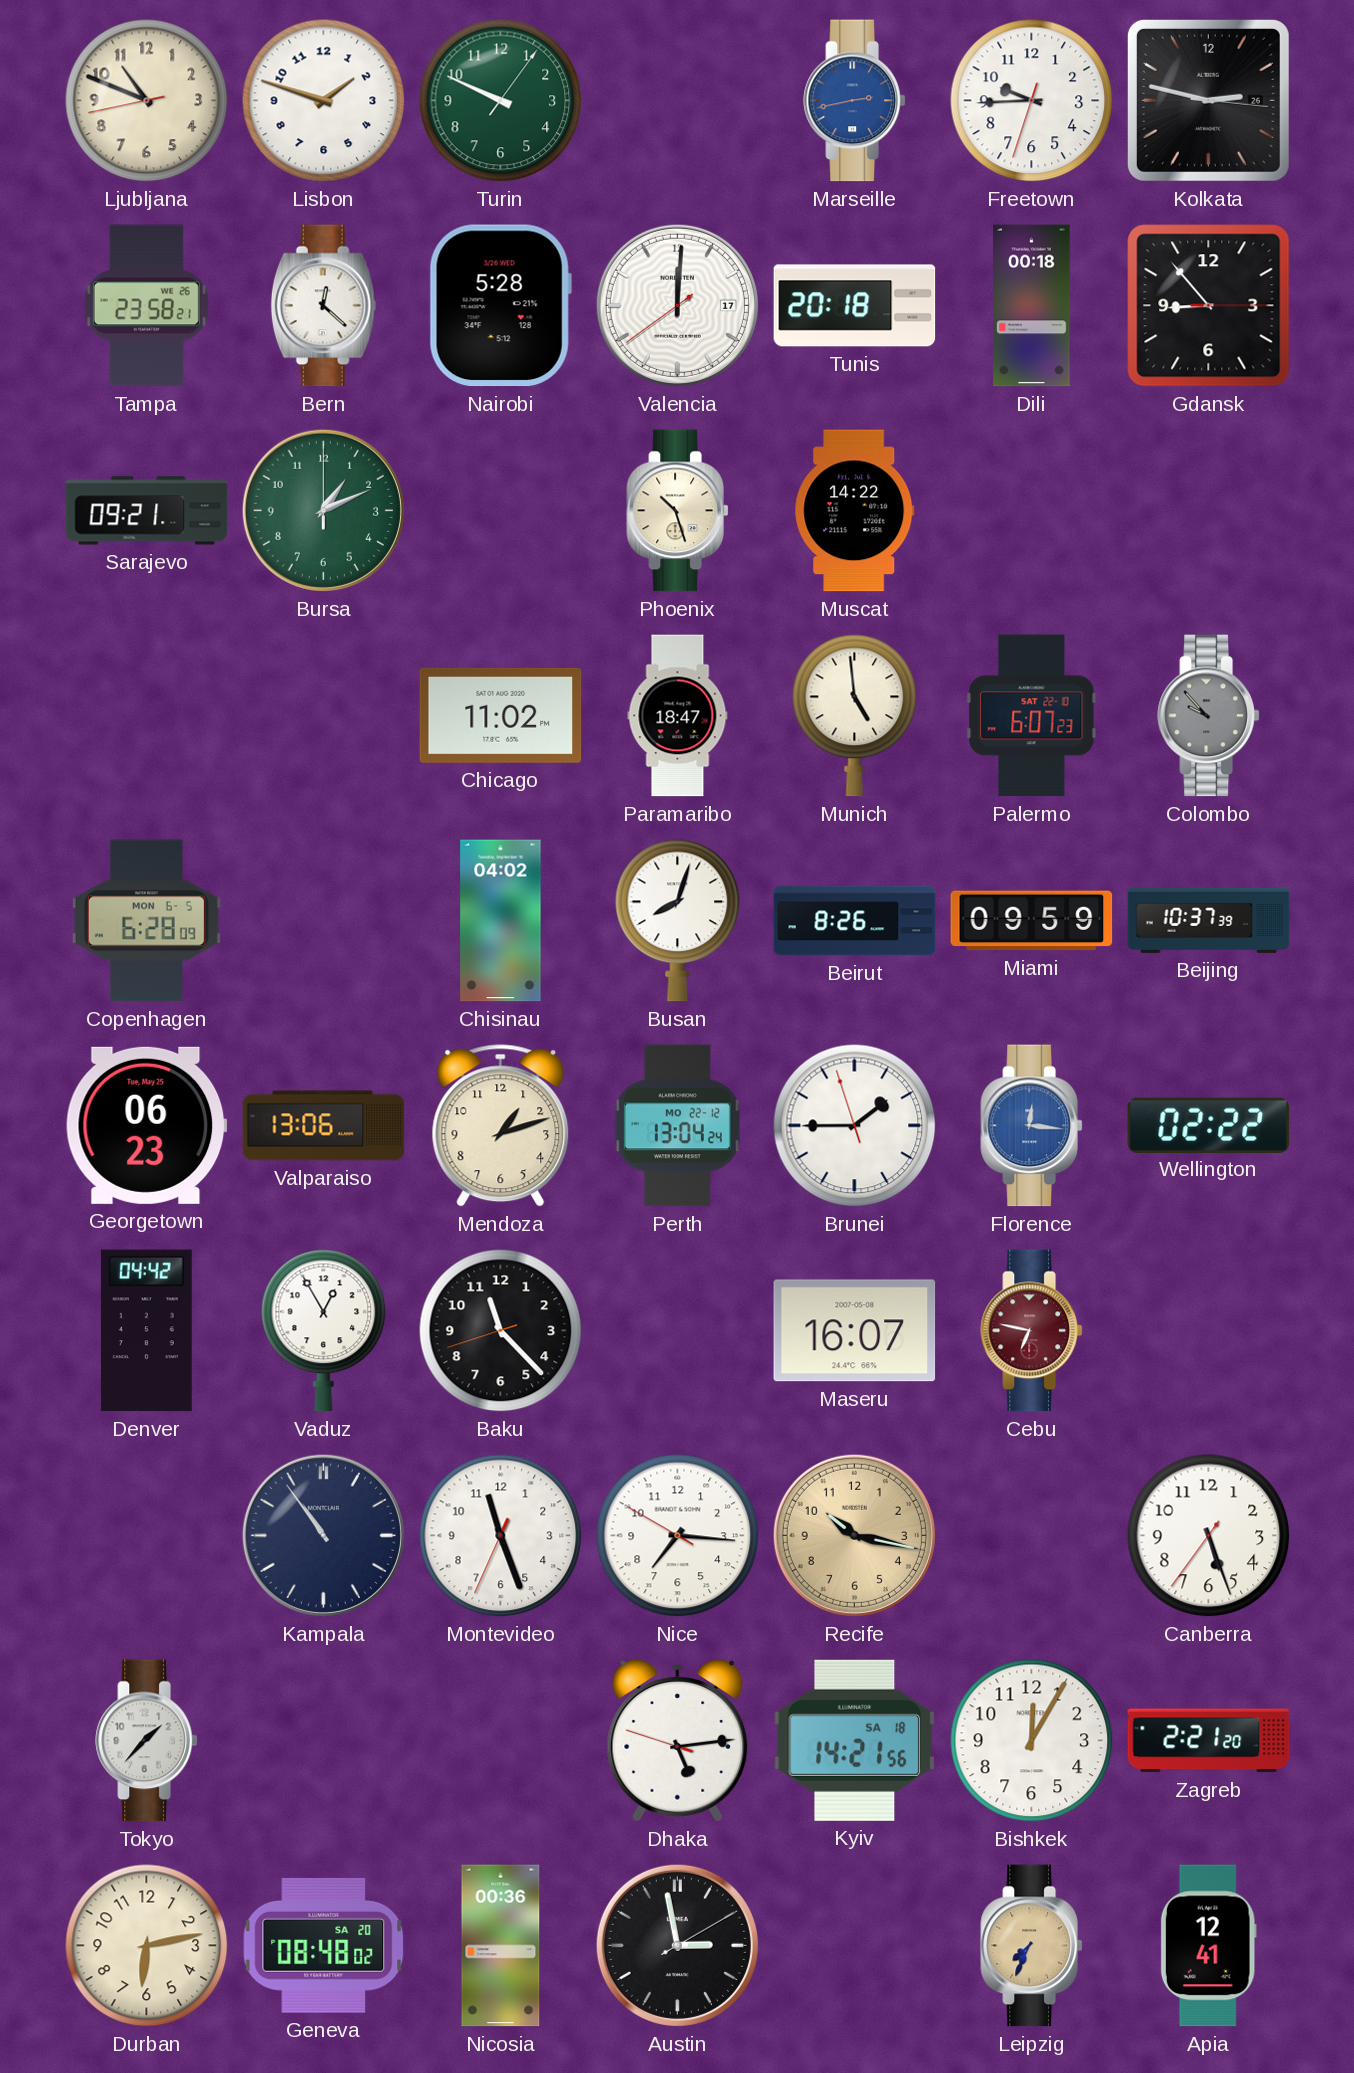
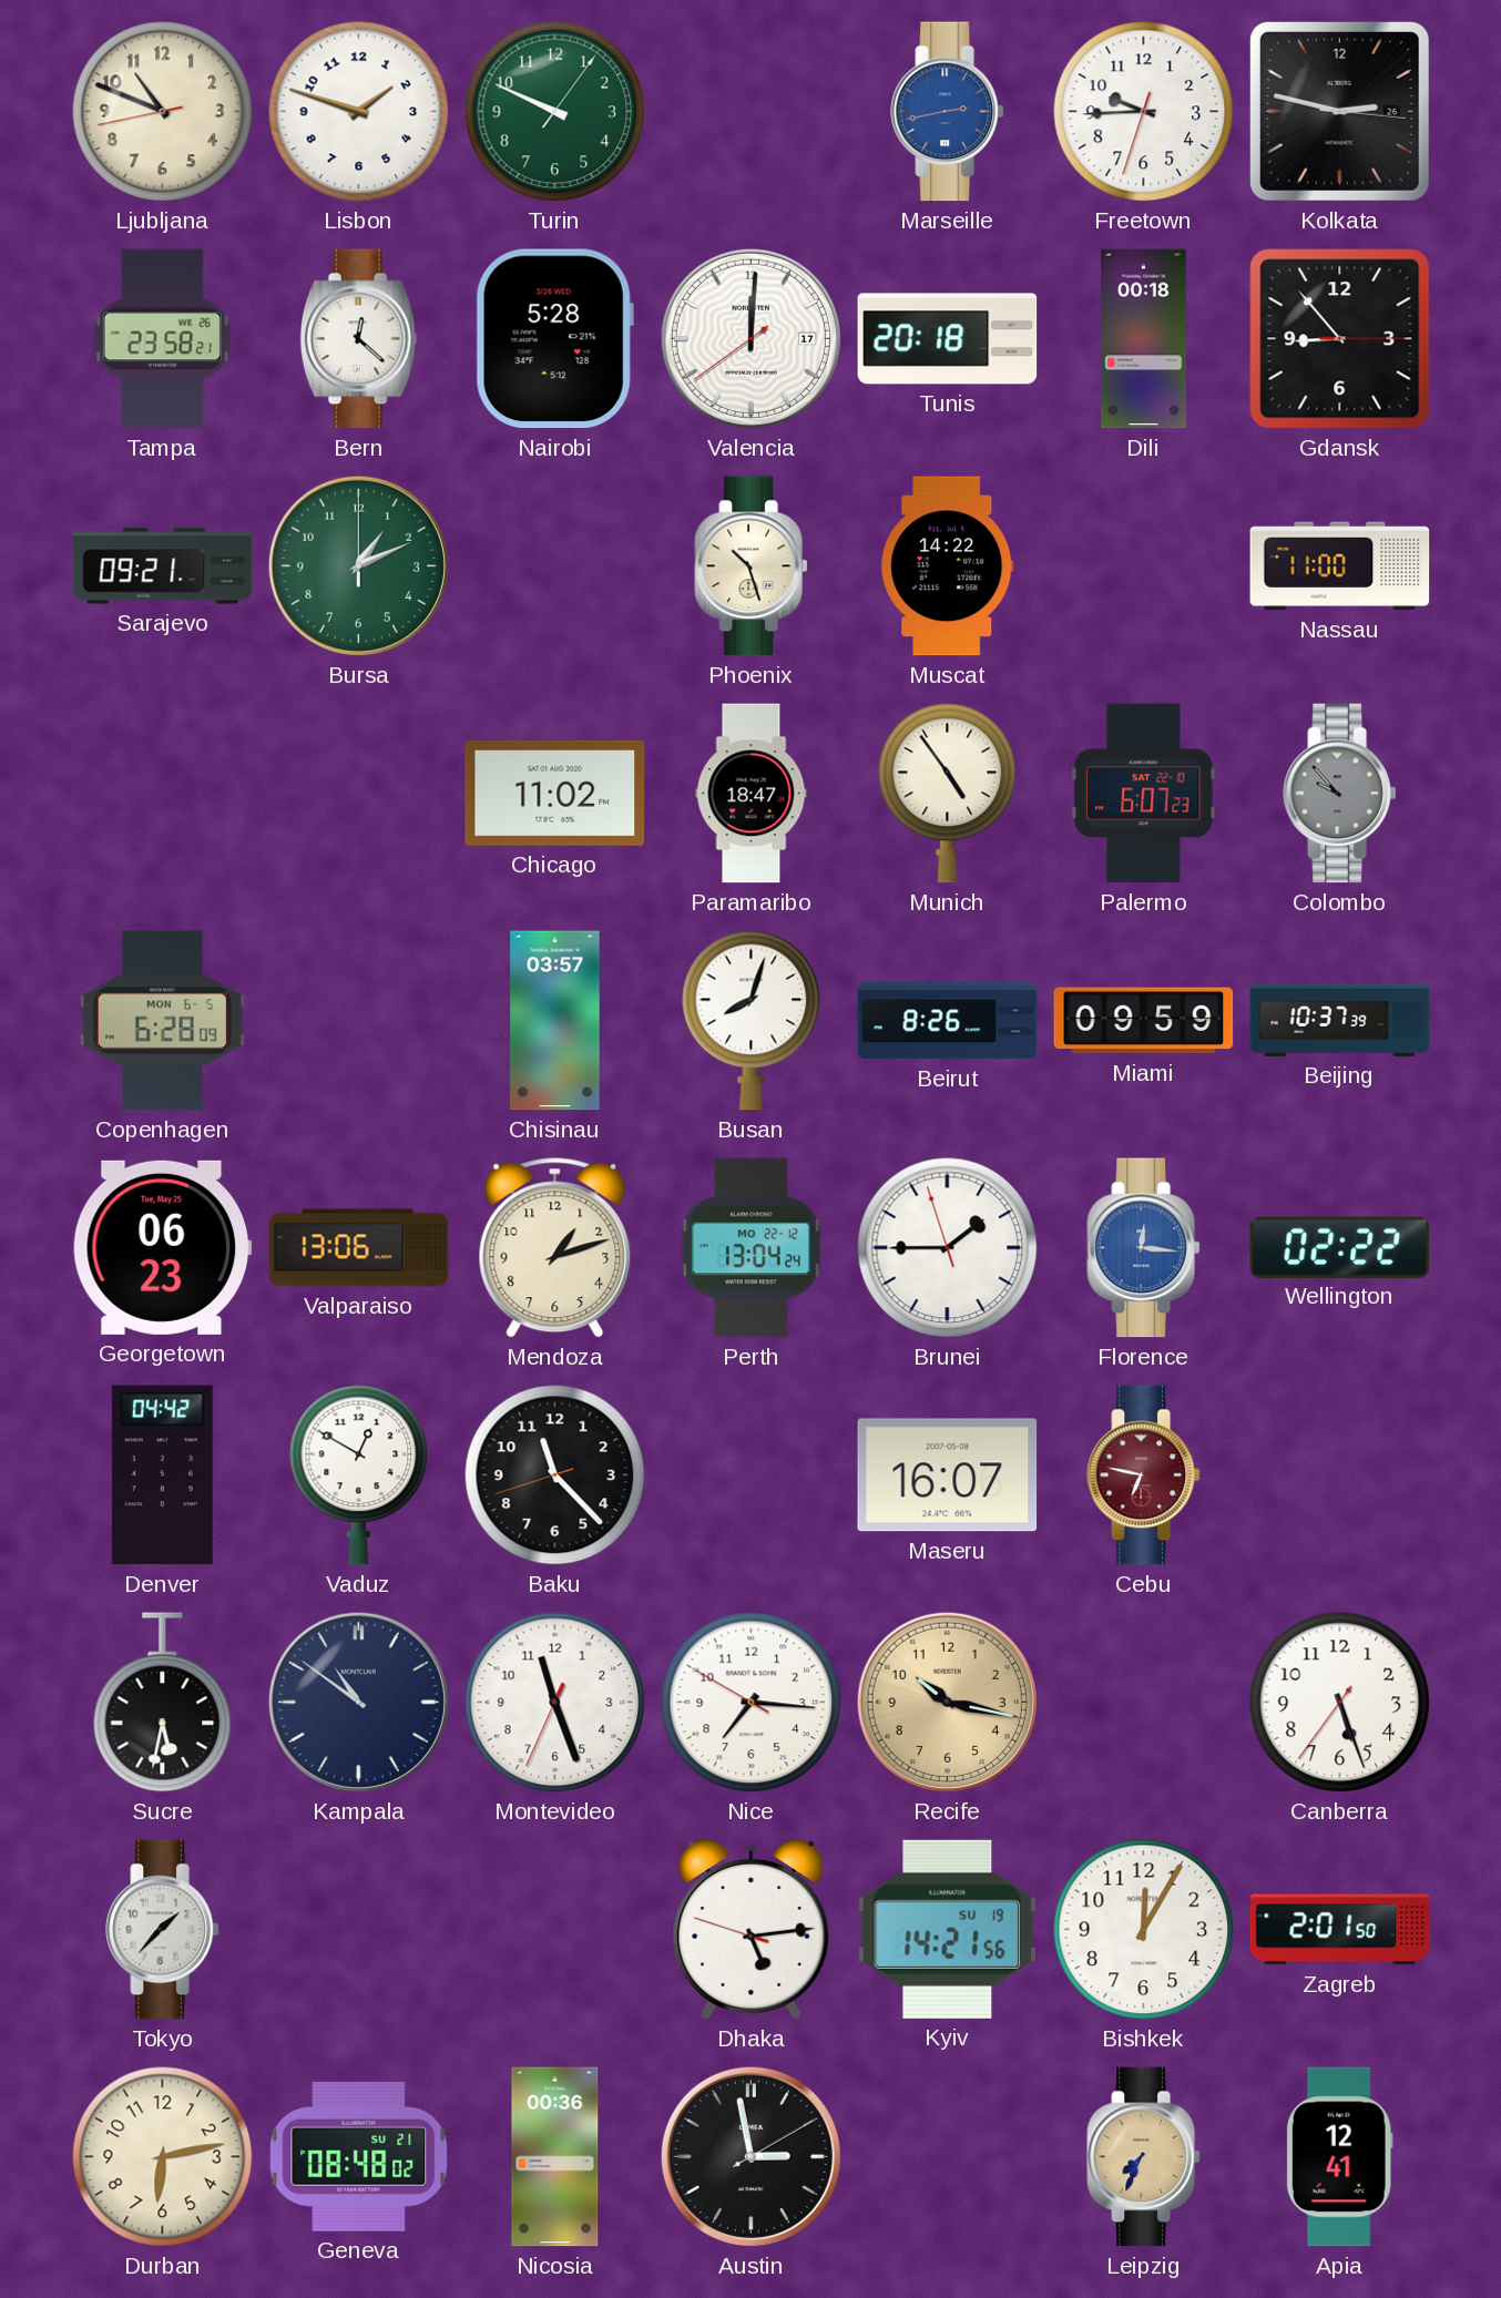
Nassau: none -> 11:00
Munich: 4:59 -> 4:54
Chisinau: 04:02 -> 03:57
Vaduz: 12:55 -> 12:50
Sucre: none -> 5:32
Kampala: 10:54 -> 10:51
Kyiv date: SA 18 -> SU 19
Zagreb: 2:21 -> 2:01
Geneva date: SA 20 -> SU 21
